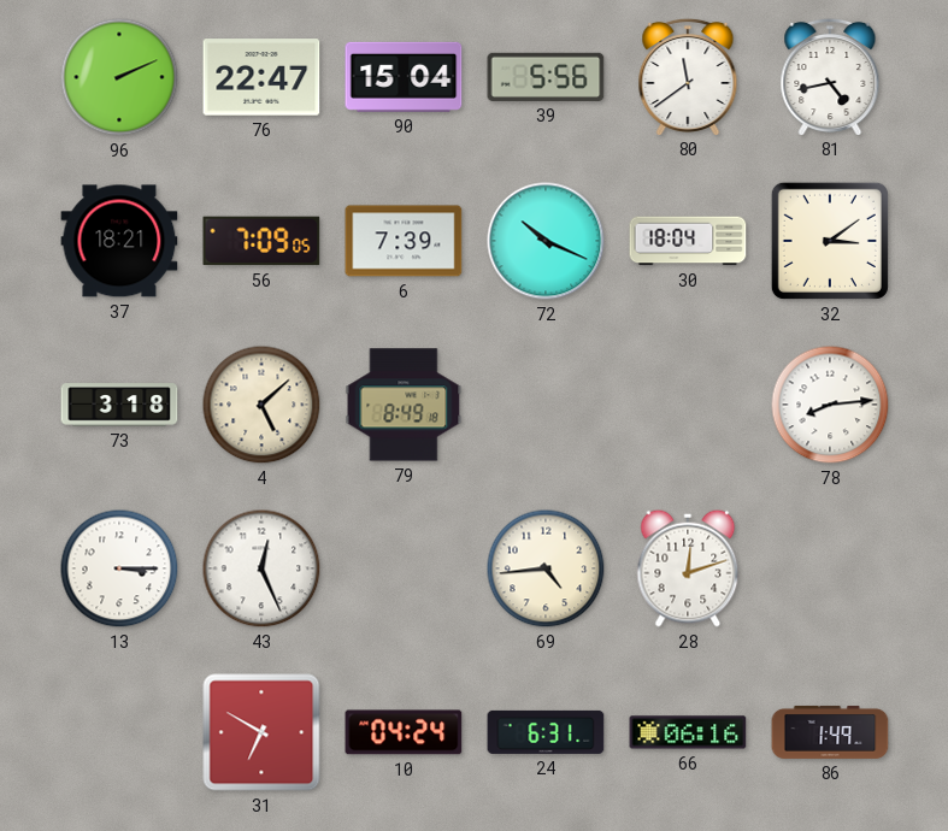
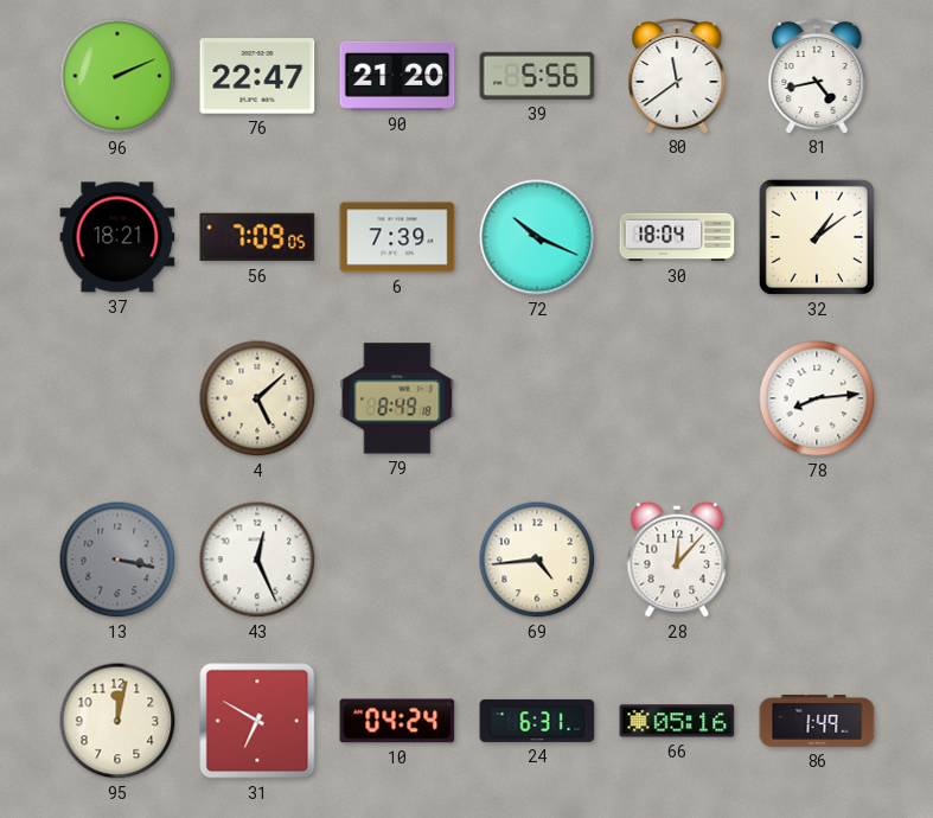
90: 15:04 -> 21:20
32: 3:09 -> 1:09
73: 3:18 -> none
13: 3:15 -> 3:17
13 dial: white -> grey
28: 12:12 -> 12:07
95: none -> 12:02
66: 06:16 -> 05:16
